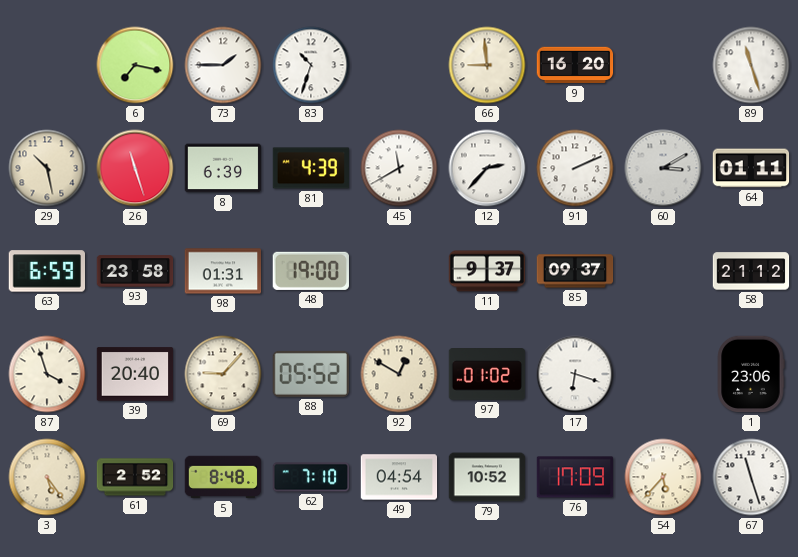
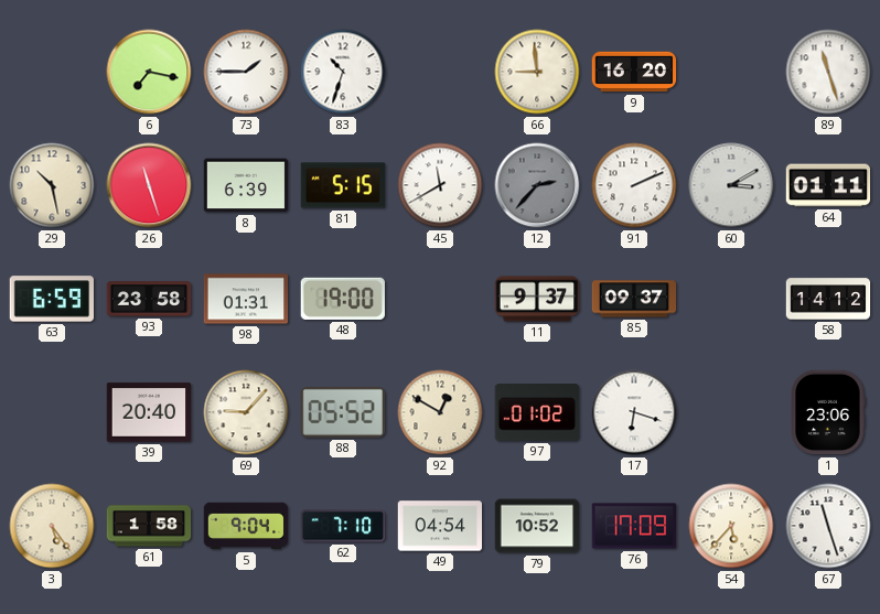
81: 4:39 -> 5:15
12 dial: white -> grey
58: 21:12 -> 14:12
87: 3:57 -> none
61: 2:52 -> 1:58
5: 8:48 -> 9:04
